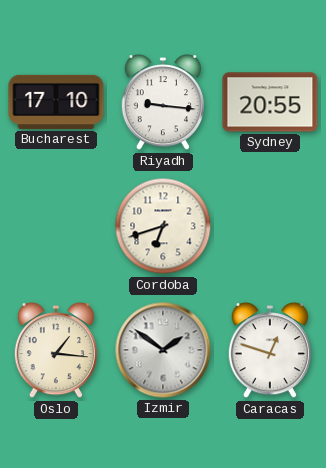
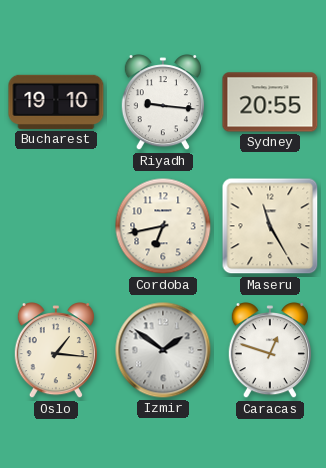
Bucharest: 17:10 -> 19:10
Cordoba: 6:42 -> 6:43
Maseru: none -> 11:25
